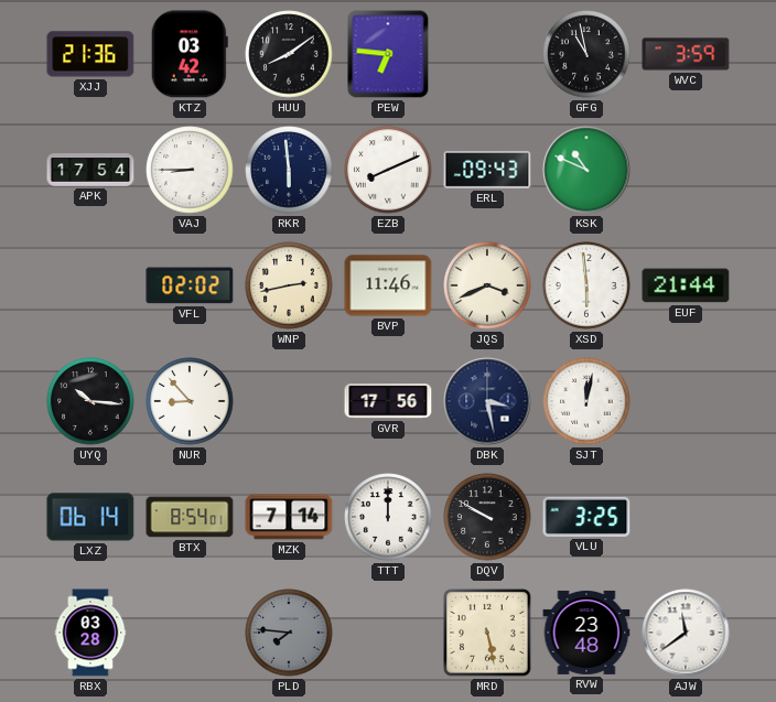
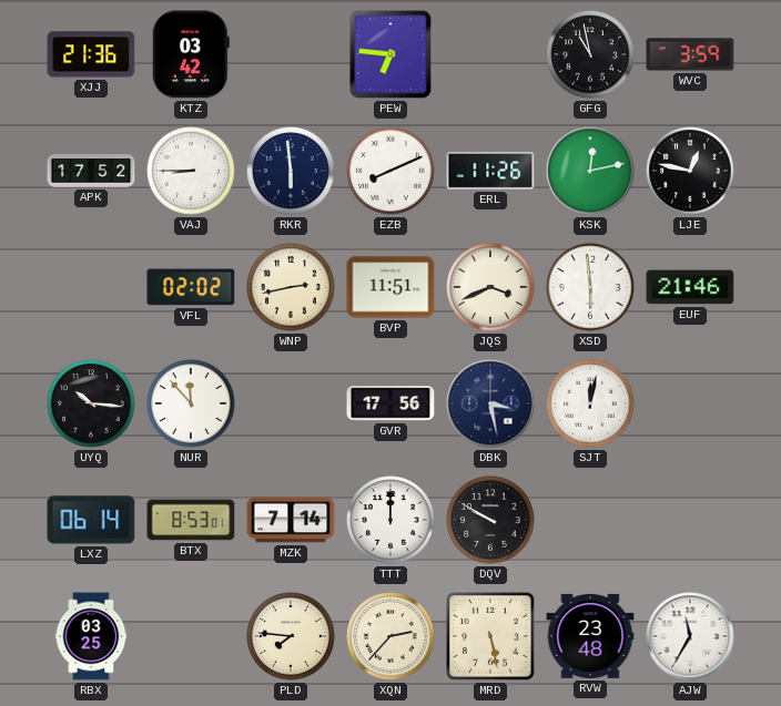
HUU: 8:09 -> none
APK: 17:54 -> 17:52
ERL: 09:43 -> 11:26
KSK: 10:49 -> 12:13
LJE: none -> 12:47
BVP: 11:46 -> 11:51
EUF: 21:44 -> 21:46
NUR: 8:53 -> 11:53
BTX: 8:54 -> 8:53
VLU: 3:25 -> none
RBX: 03:28 -> 03:25
PLD dial: grey -> cream
XQN: none -> 2:37
AJW: 11:39 -> 11:35
